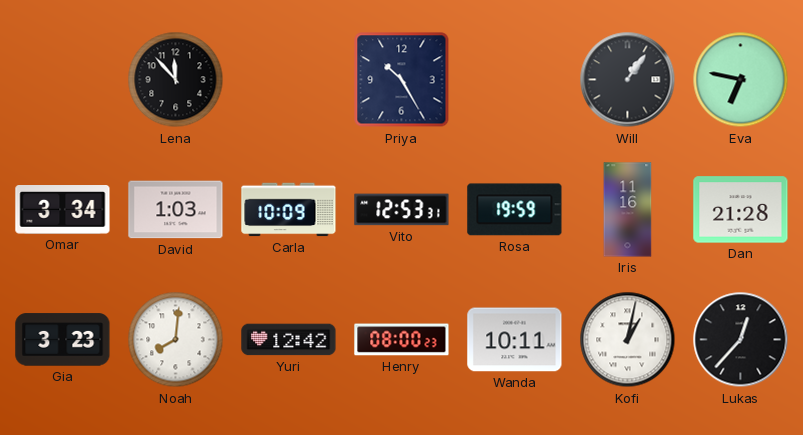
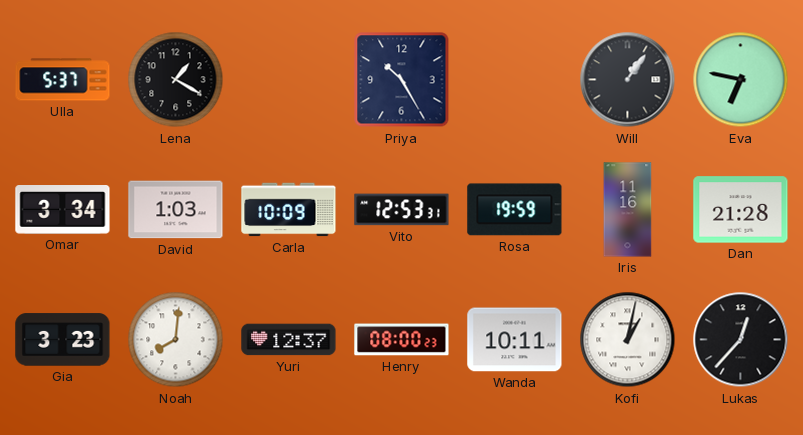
Ulla: none -> 5:37
Lena: 11:53 -> 1:20
Yuri: 12:42 -> 12:37
